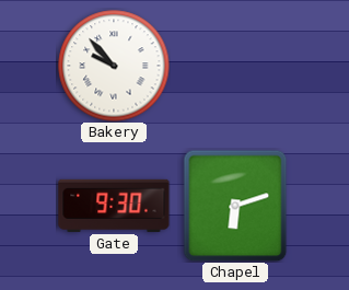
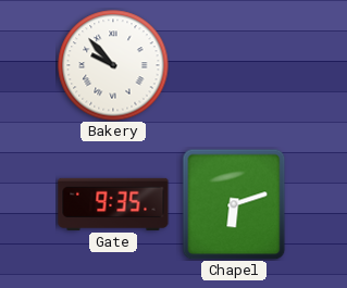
Gate: 9:30 -> 9:35
